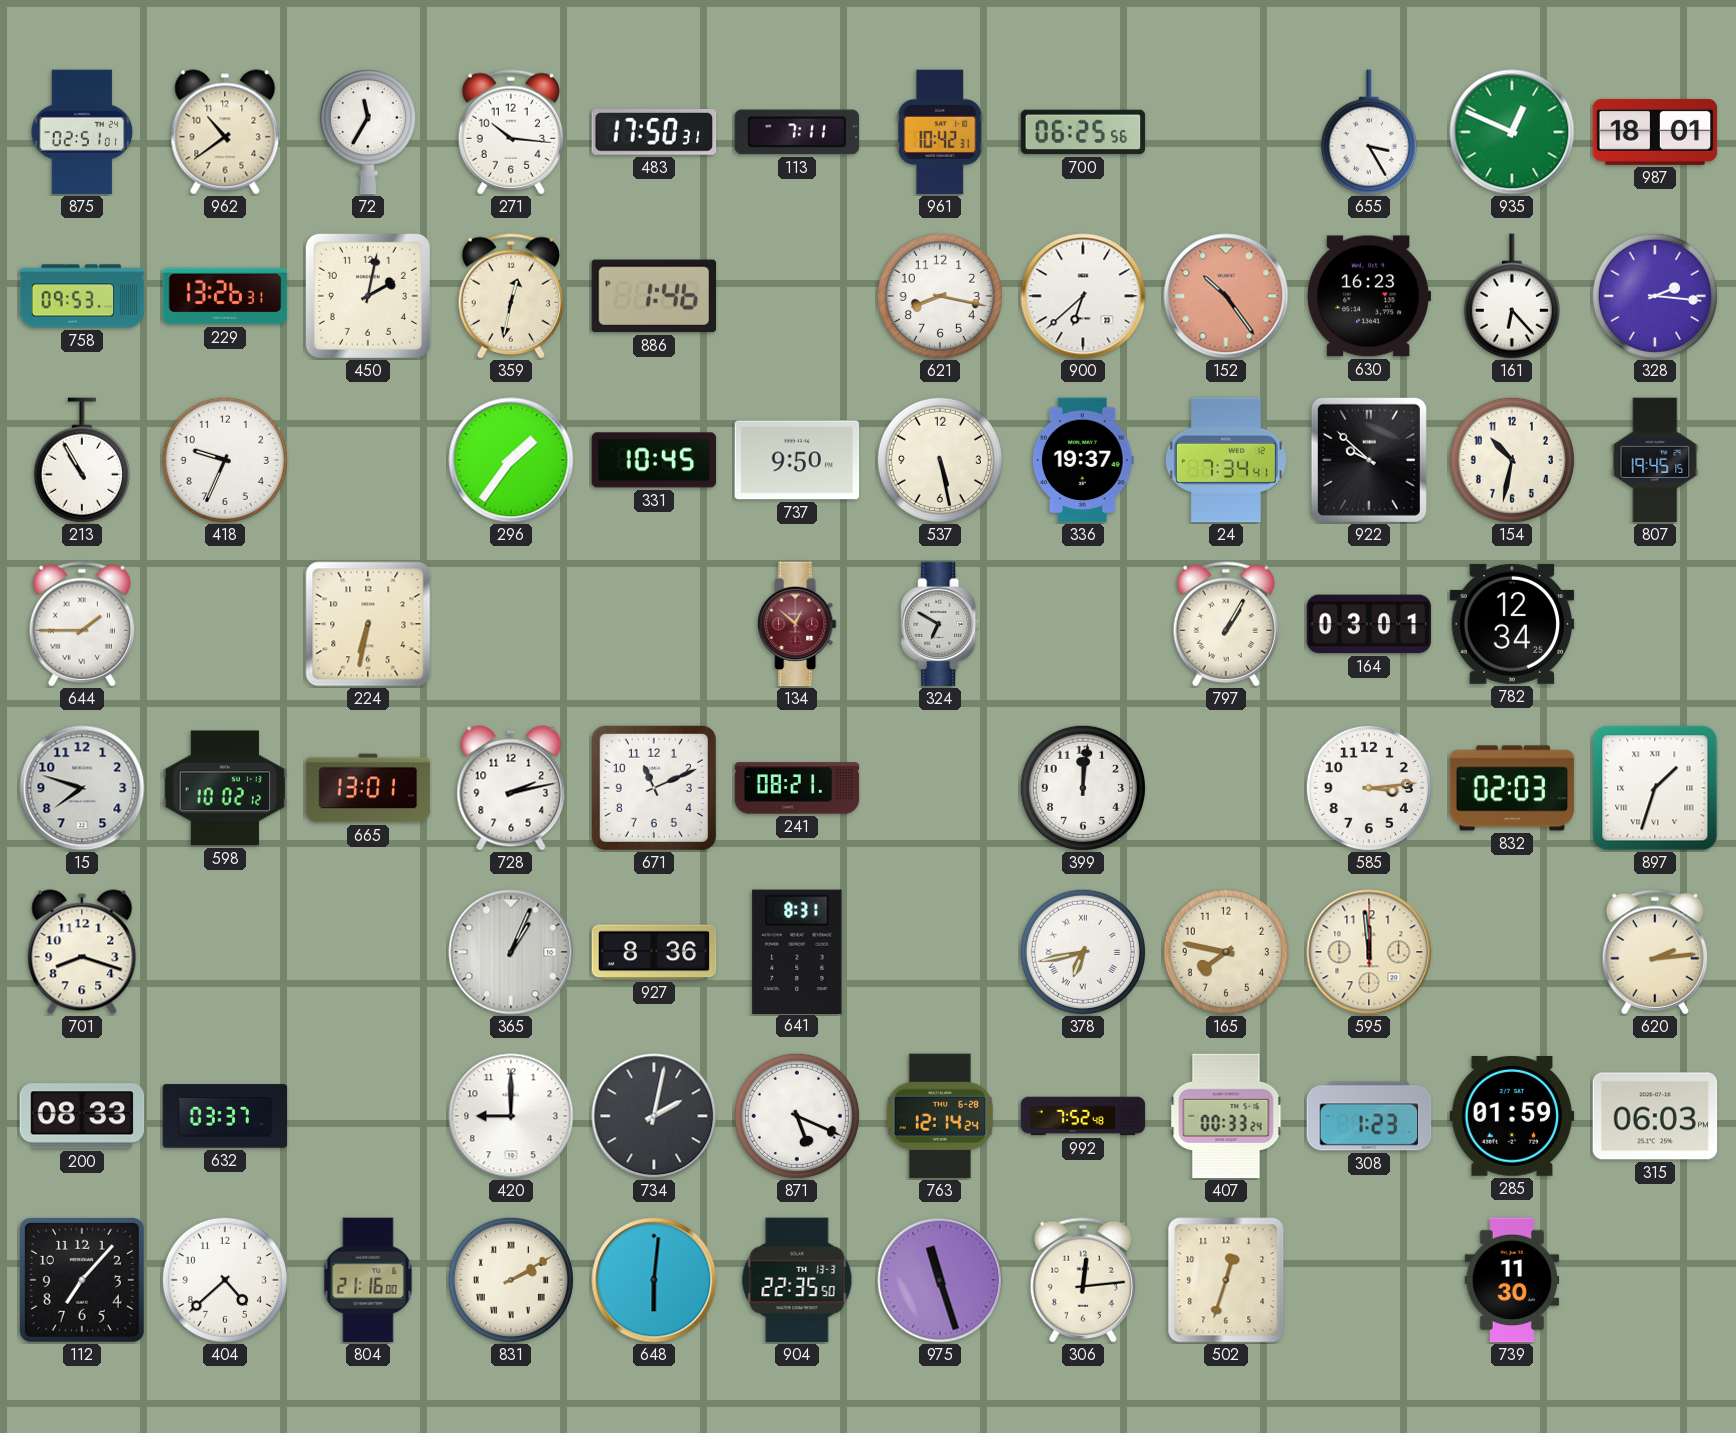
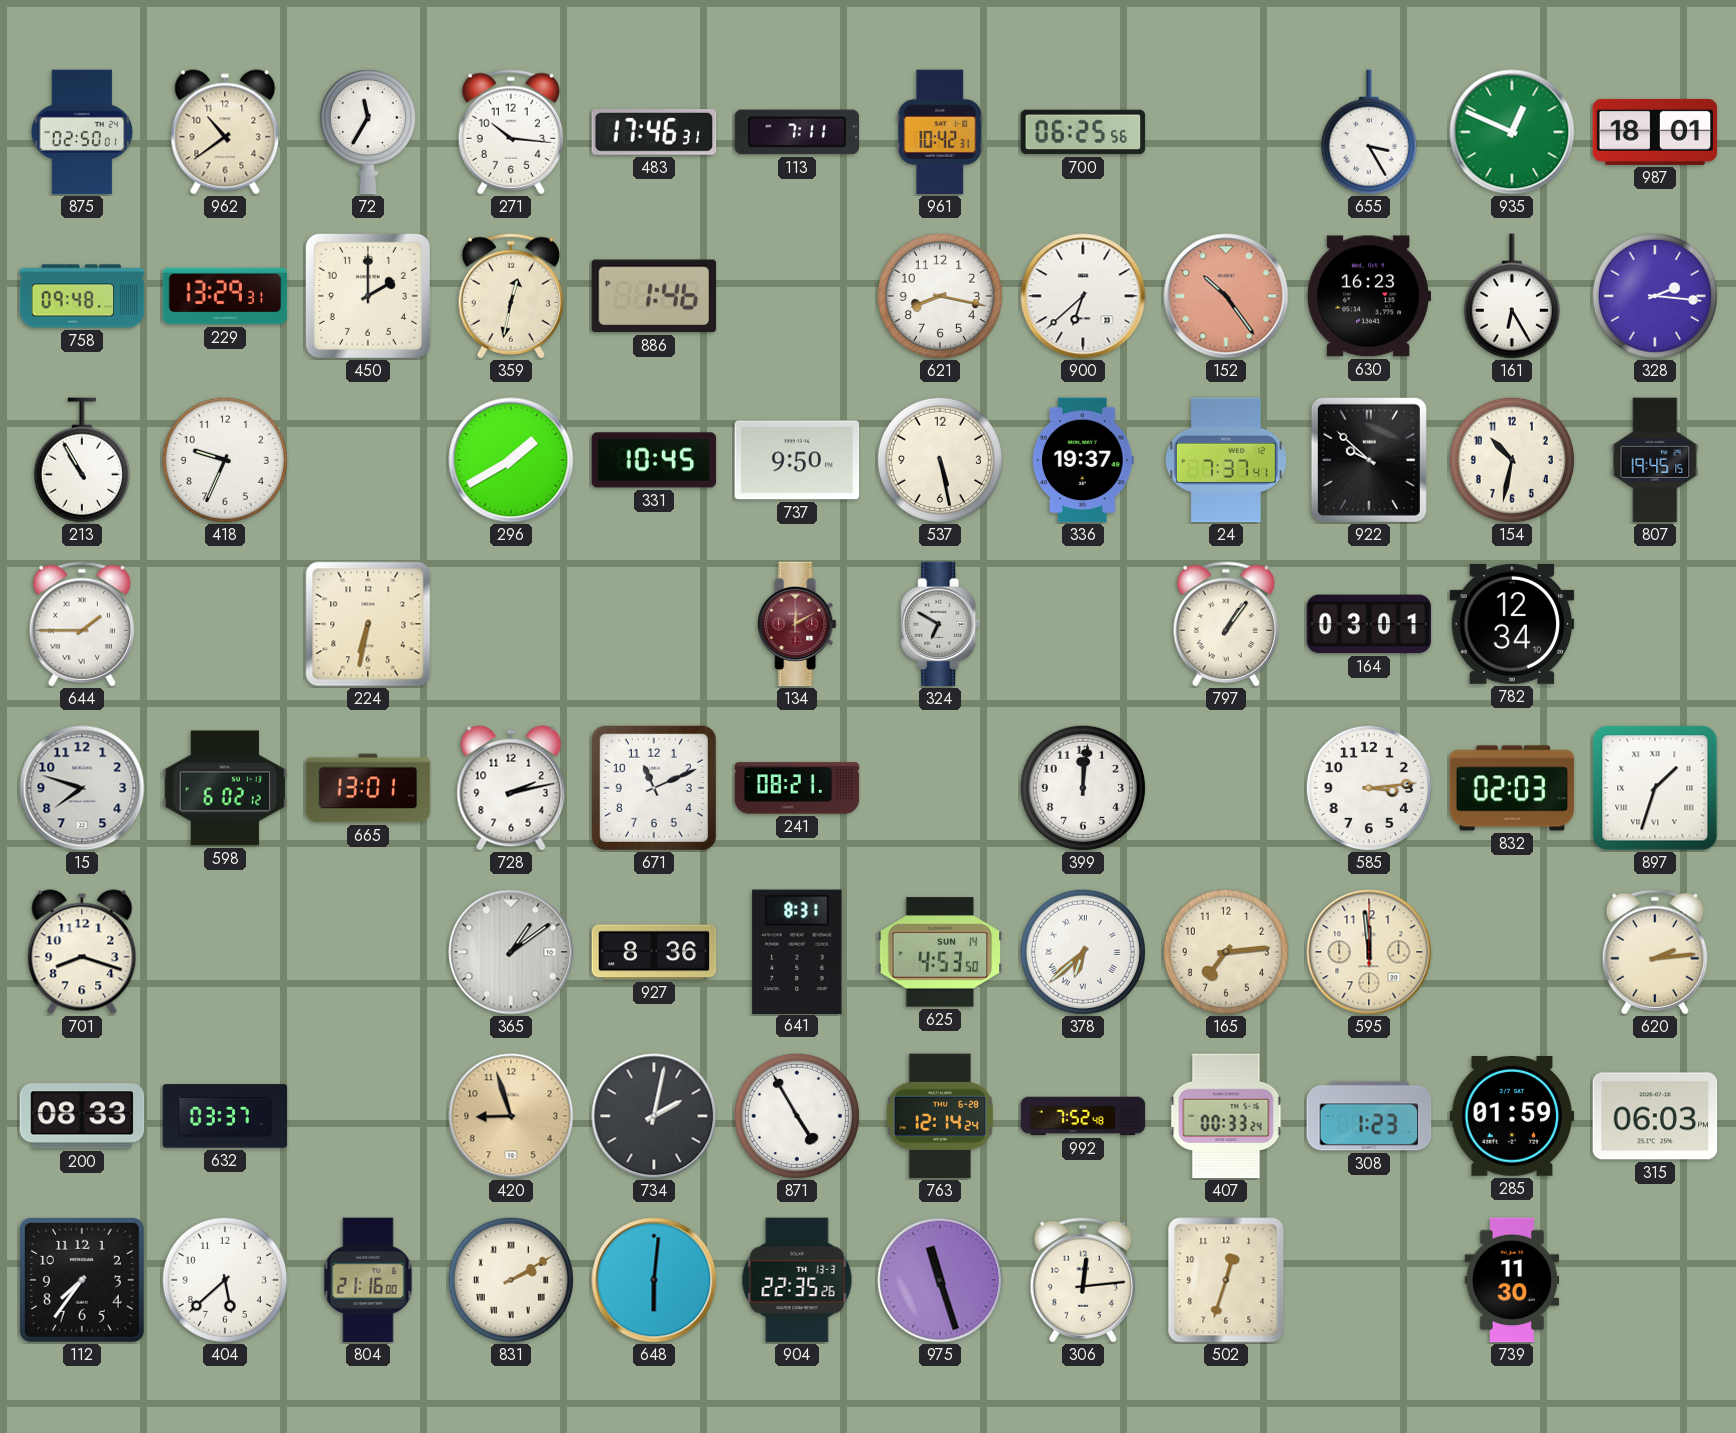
875: 02:51 -> 02:50
483: 17:50 -> 17:46
758: 09:53 -> 09:48
229: 13:26 -> 13:29
450: 2:02 -> 2:00
161: 6:23 -> 6:25
296: 1:36 -> 1:40
24: 7:34 -> 7:37
134: 12:52 -> 12:10
797: 1:05 -> 1:06
782: 12:34:25 -> 12:34:10
598: 10:02 -> 6:02
365: 1:04 -> 1:09
625: none -> 4:53
378: 6:43 -> 6:38
165: 7:47 -> 7:14
420: 9:00 -> 8:57
420 dial: white -> champagne
871: 5:19 -> 4:55
112: 7:07 -> 7:36
404: 4:38 -> 5:38
904: 22:35:50 -> 22:35:26
